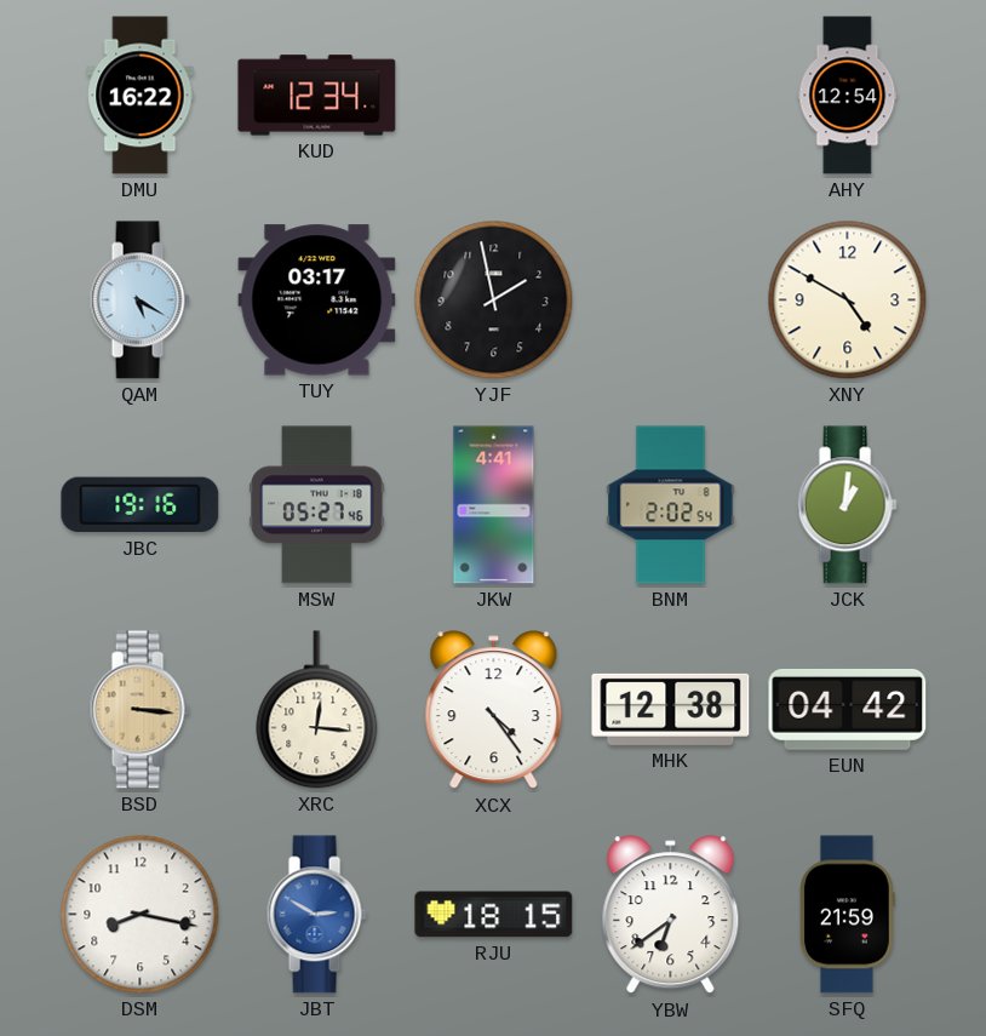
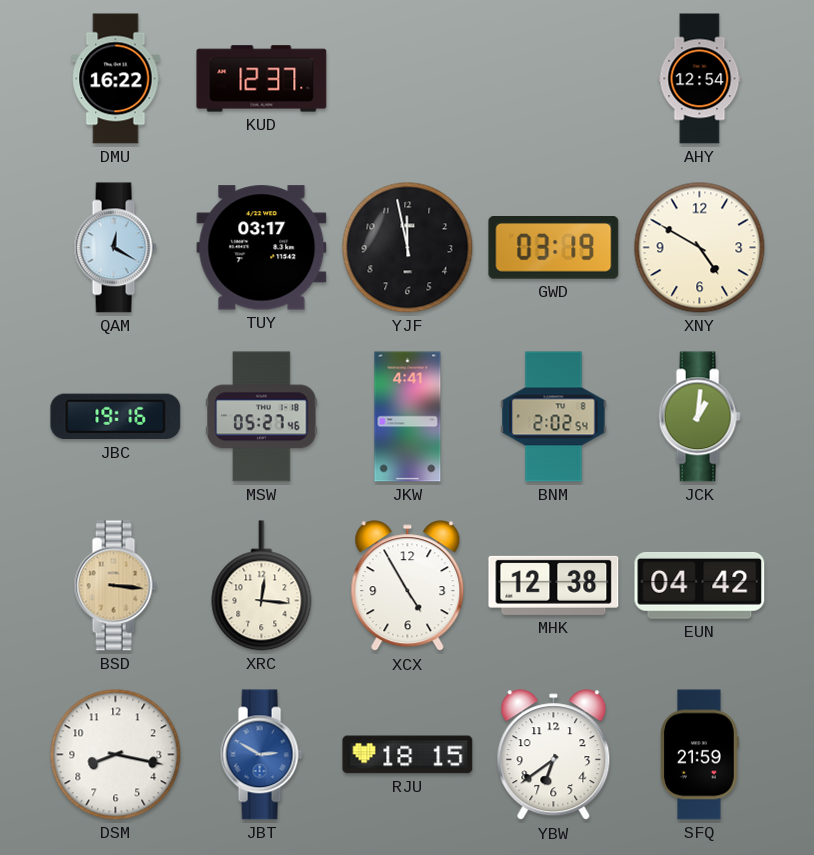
KUD: 12:34 -> 12:37
QAM: 5:20 -> 12:20
YJF: 1:58 -> 11:58
GWD: none -> 03:19
XCX: 4:24 -> 4:55
